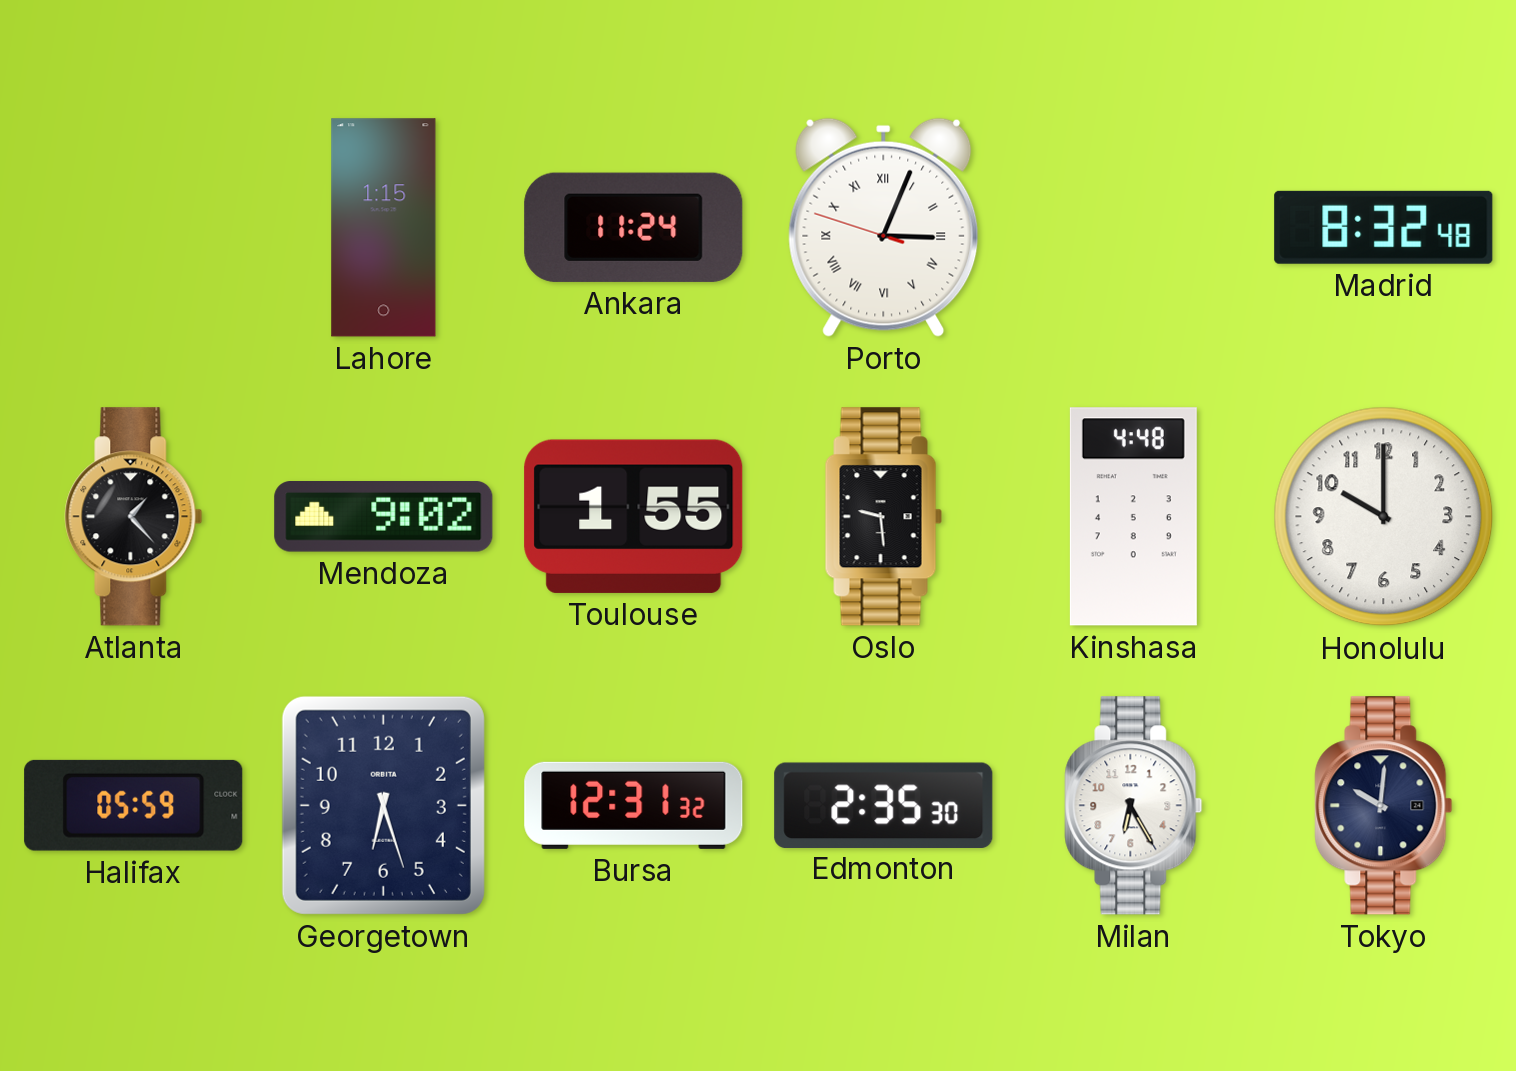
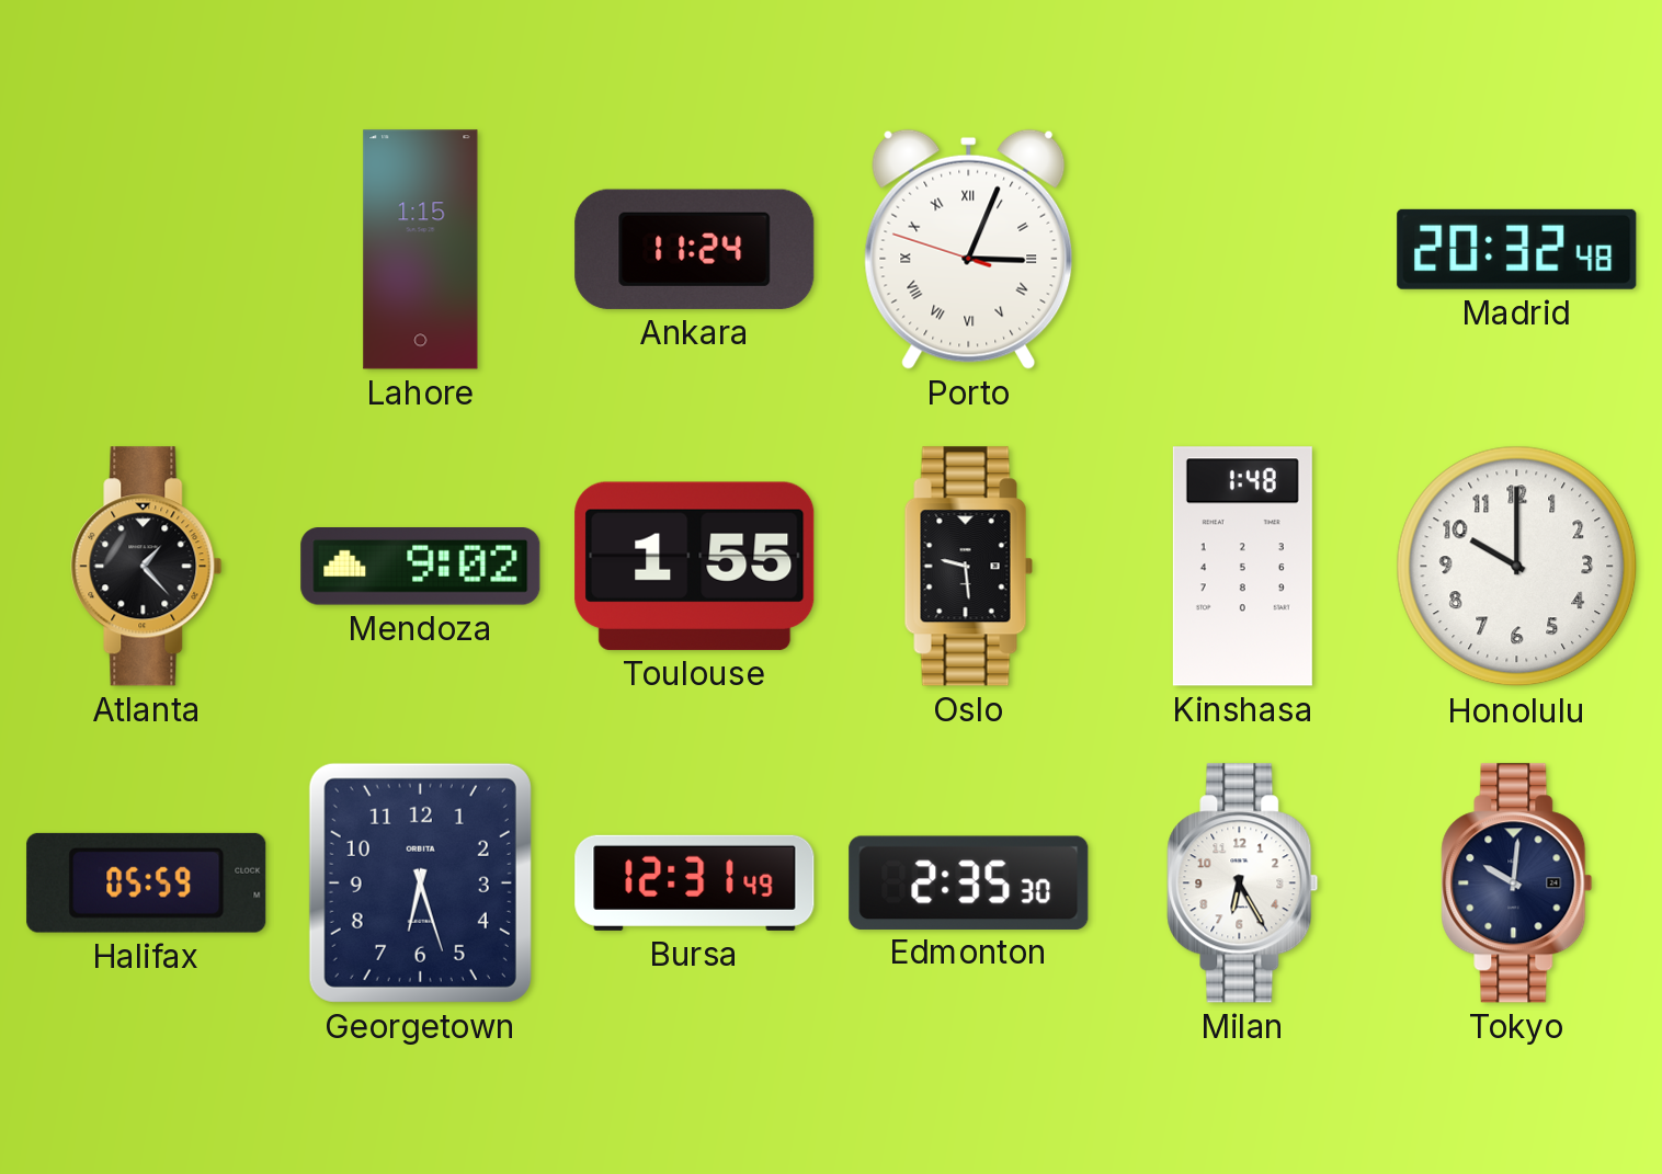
Madrid: 8:32 -> 20:32
Kinshasa: 4:48 -> 1:48
Bursa: 12:31:32 -> 12:31:49
